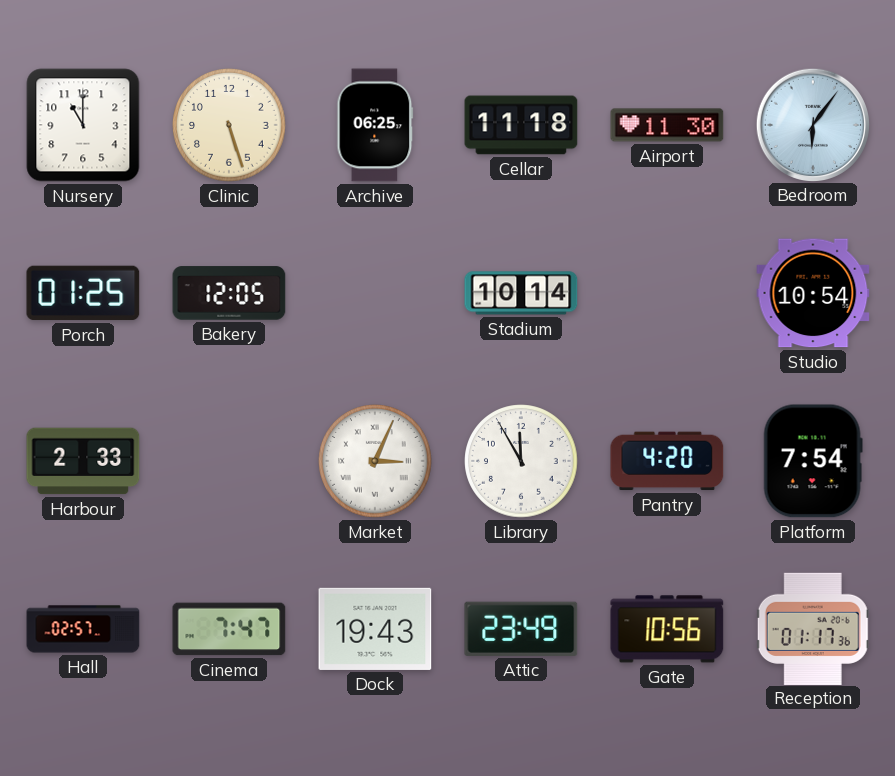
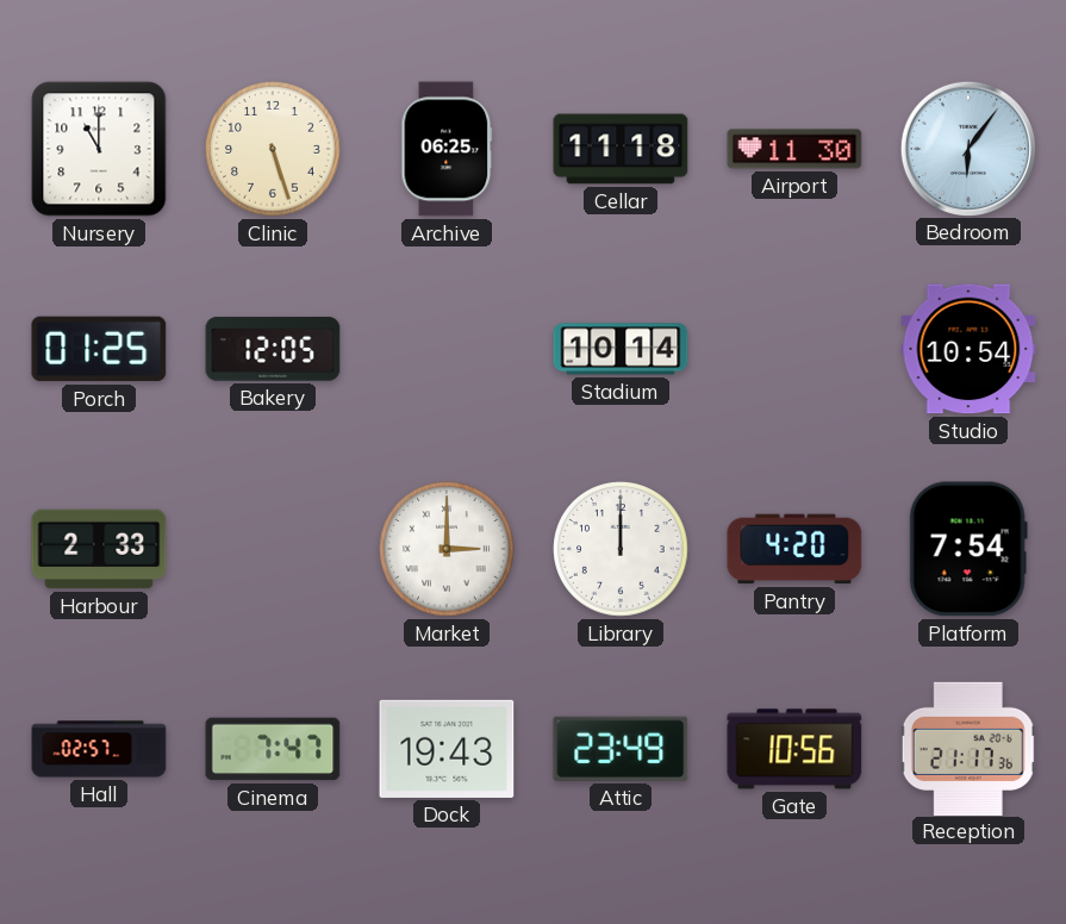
Market: 3:04 -> 3:00
Library: 11:55 -> 12:00
Reception: 01:17 -> 21:17
